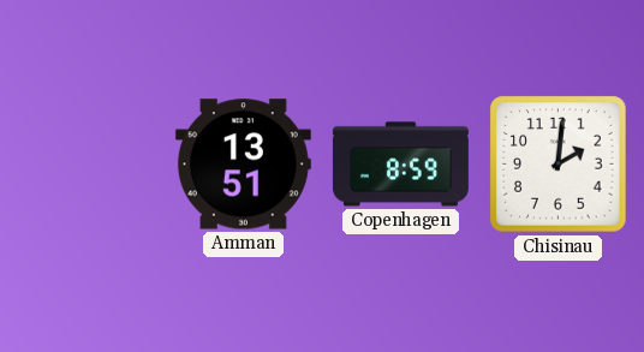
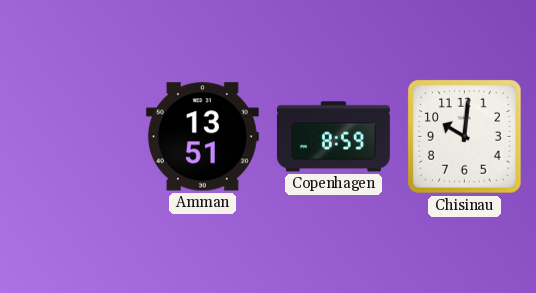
Chisinau: 2:01 -> 10:01
